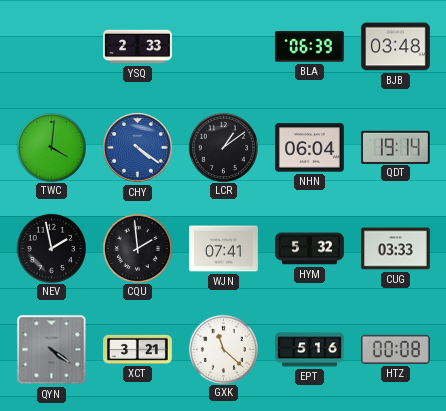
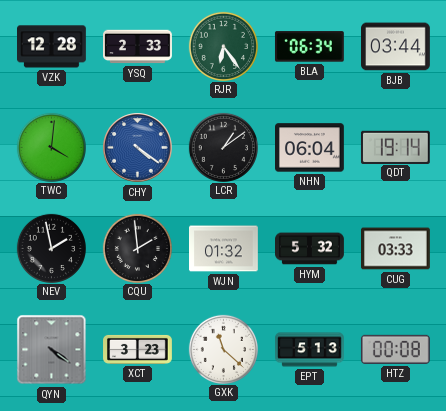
VZK: none -> 12:28
RJR: none -> 6:24
BLA: 06:39 -> 06:34
BJB: 03:48 -> 03:44
WJN: 07:41 -> 01:32
XCT: 3:21 -> 3:23
EPT: 5:16 -> 5:13
